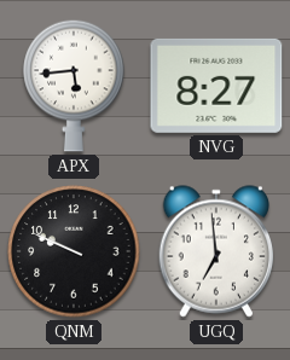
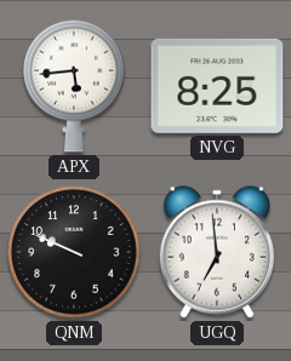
NVG: 8:27 -> 8:25
